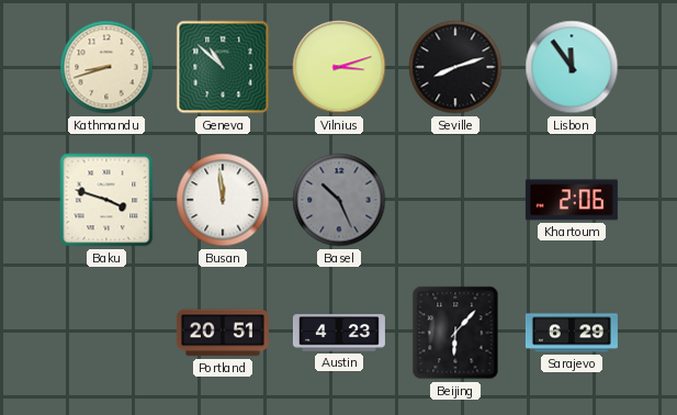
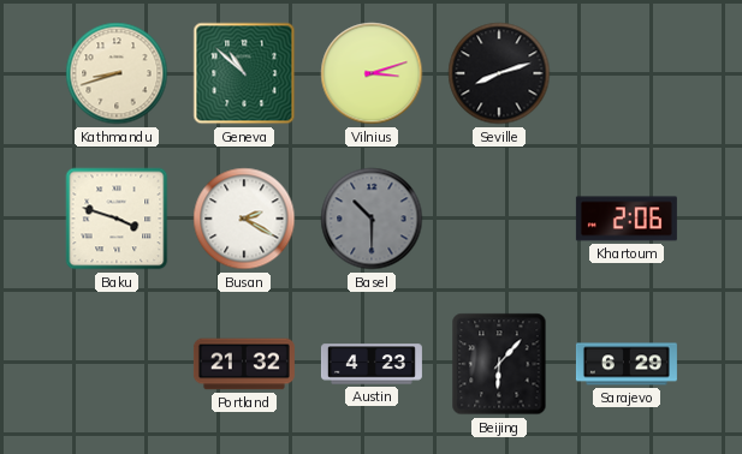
Lisbon: 11:54 -> none
Busan: 11:59 -> 2:20
Basel: 10:26 -> 10:30
Portland: 20:51 -> 21:32
